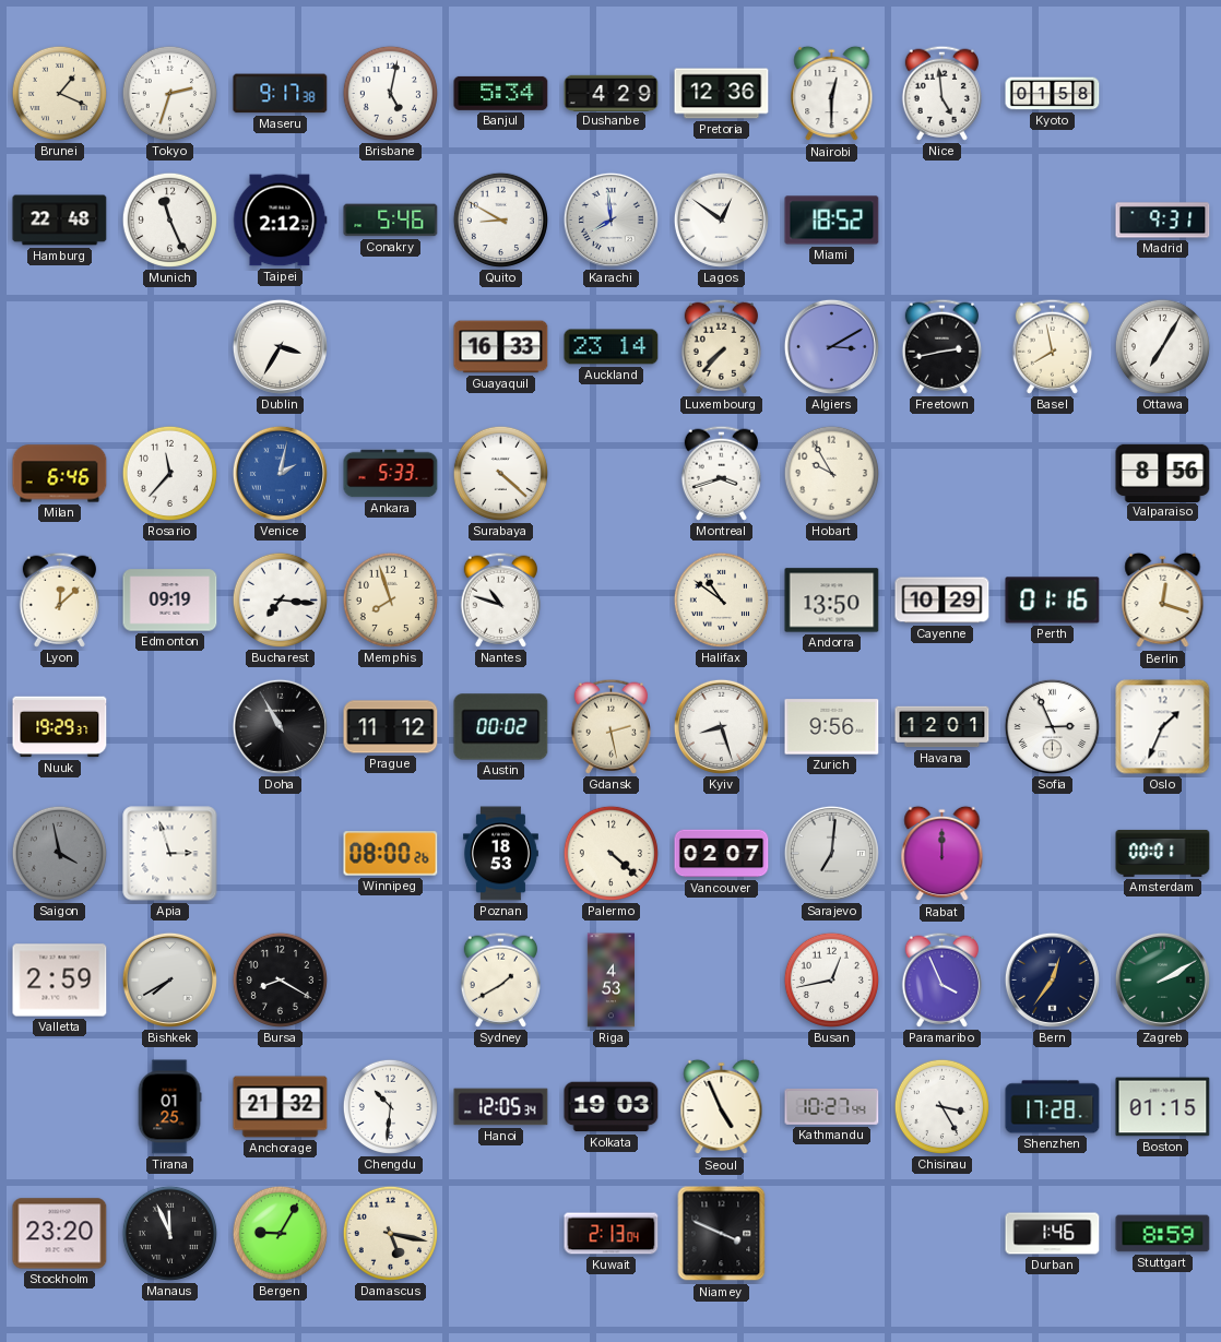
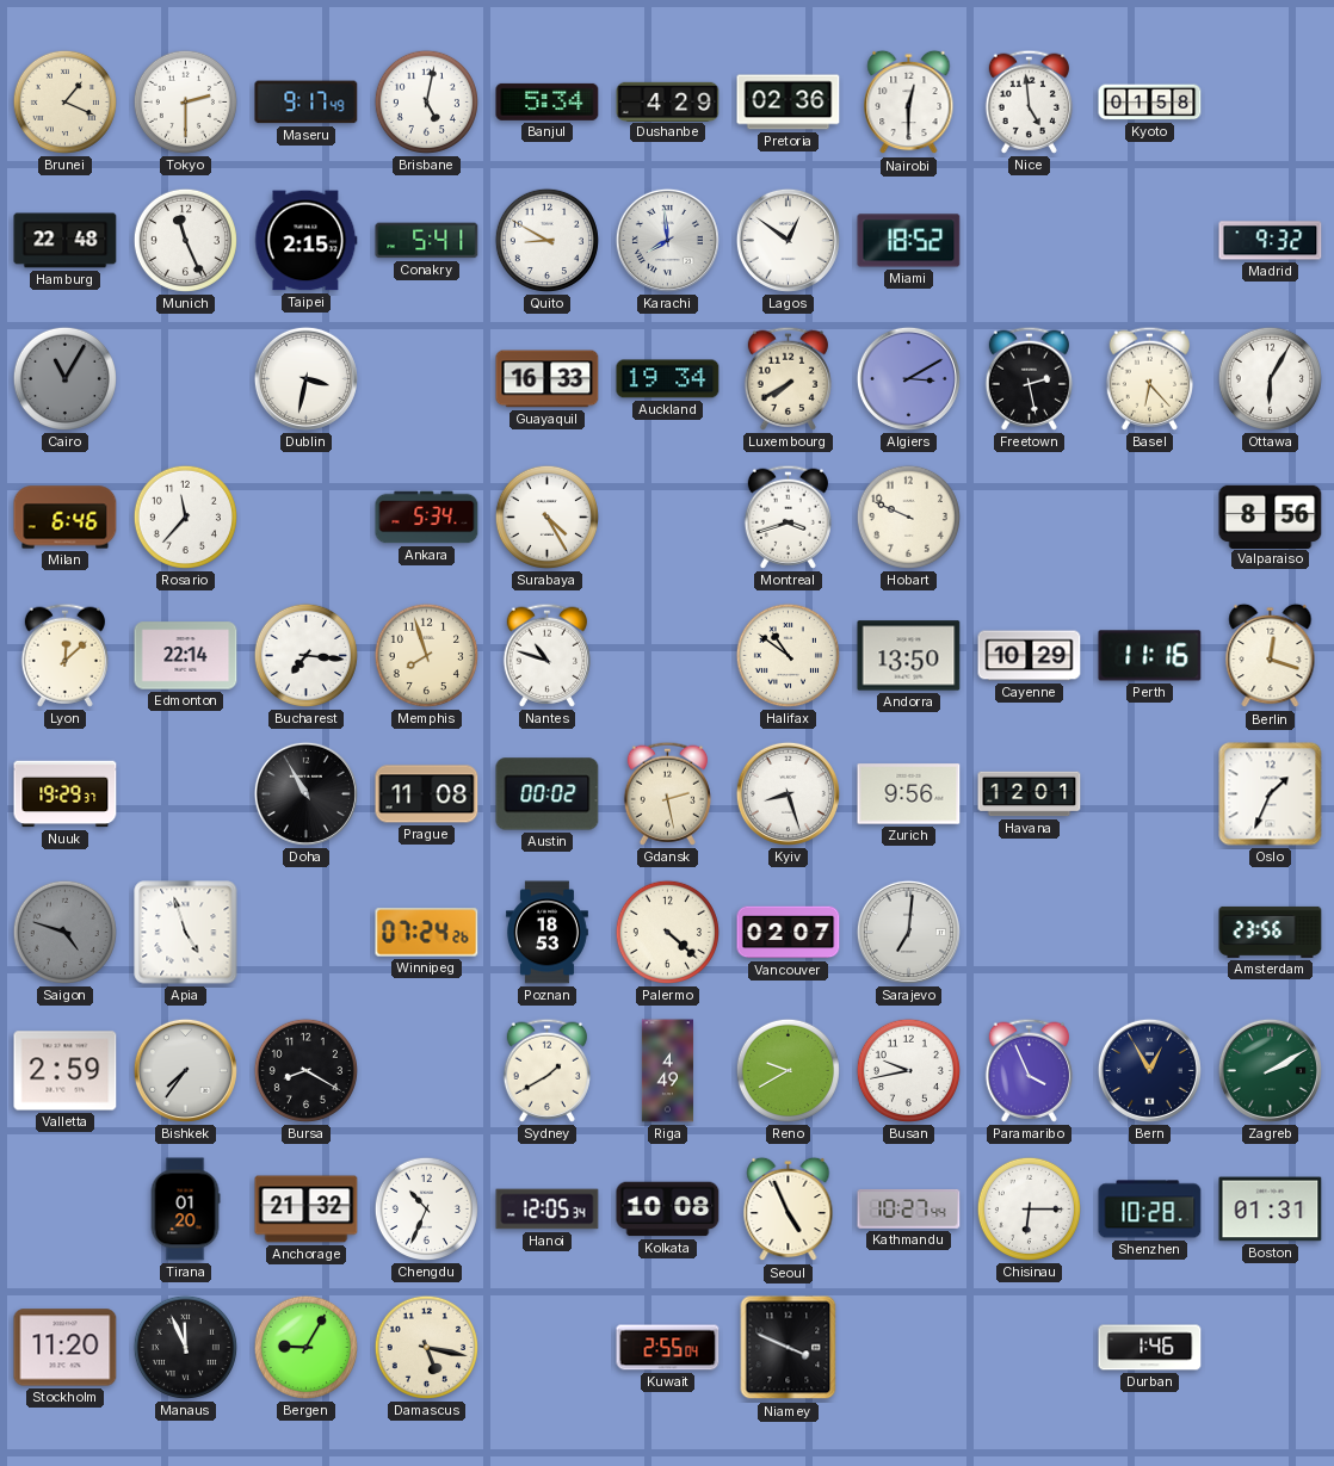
Tokyo: 2:33 -> 2:30
Maseru: 9:17:38 -> 9:17:49
Pretoria: 12:36 -> 02:36
Taipei: 2:12 -> 2:15
Conakry: 5:46 -> 5:41
Madrid: 9:31 -> 9:32
Cairo: none -> 11:05
Dublin: 3:35 -> 3:32
Auckland: 23:14 -> 19:34
Luxembourg: 7:37 -> 7:40
Freetown: 2:43 -> 2:28
Basel: 7:58 -> 6:23
Ottawa: 7:05 -> 6:05
Venice: 2:02 -> none
Ankara: 5:33 -> 5:34
Surabaya: 4:22 -> 4:25
Hobart: 9:55 -> 9:49
Edmonton: 09:19 -> 22:14
Perth: 01:16 -> 11:16
Prague: 11:12 -> 11:08
Sofia: 2:56 -> none
Saigon: 3:58 -> 4:48
Apia: 2:57 -> 4:57
Winnipeg: 08:00 -> 07:24
Rabat: 12:00 -> none
Amsterdam: 00:01 -> 23:56
Bishkek: 7:40 -> 7:36
Riga: 4:53 -> 4:49
Reno: none -> 9:40
Busan: 12:43 -> 9:43
Bern: 12:36 -> 12:55
Tirana: 01:25 -> 01:20
Chengdu: 10:31 -> 10:34
Kolkata: 19:03 -> 10:08
Chisinau: 3:25 -> 6:15
Shenzhen: 17:28 -> 10:28
Boston: 01:15 -> 01:31
Stockholm: 23:20 -> 11:20
Kuwait: 2:13 -> 2:55
Stuttgart: 8:59 -> none
